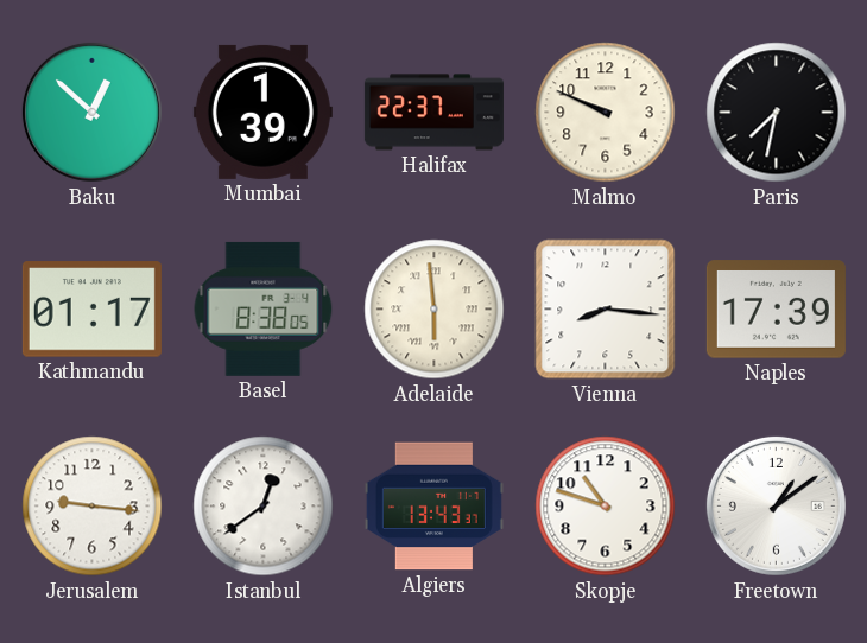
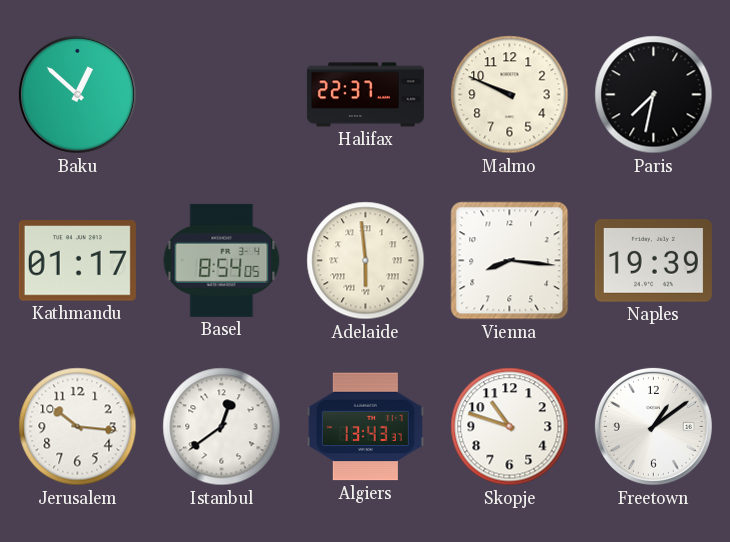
Mumbai: 1:39 -> none
Basel: 8:38 -> 8:54
Naples: 17:39 -> 19:39
Jerusalem: 9:16 -> 10:16
